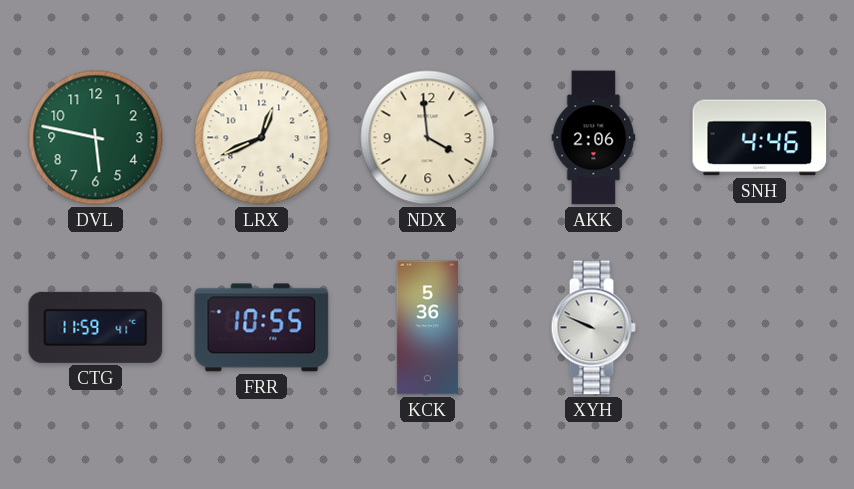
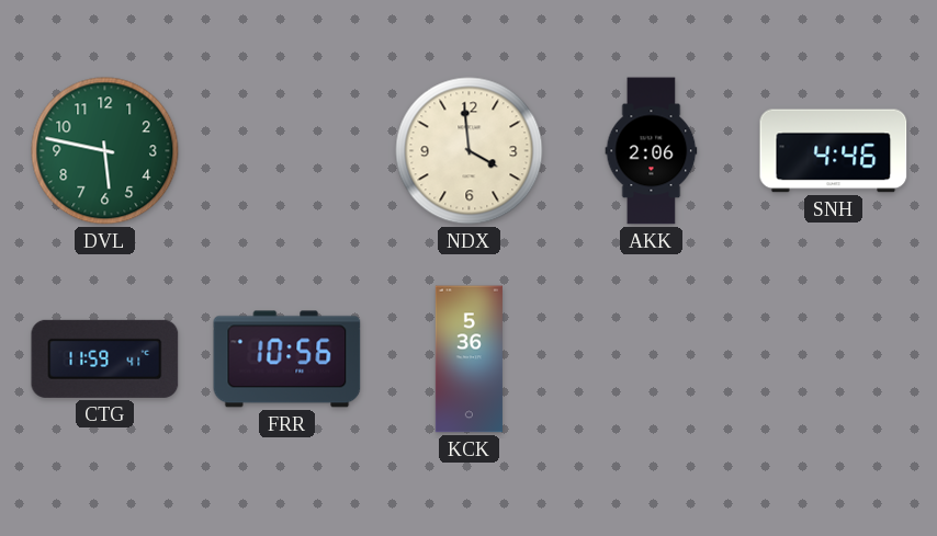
LRX: 12:41 -> none
FRR: 10:55 -> 10:56
XYH: 9:49 -> none
